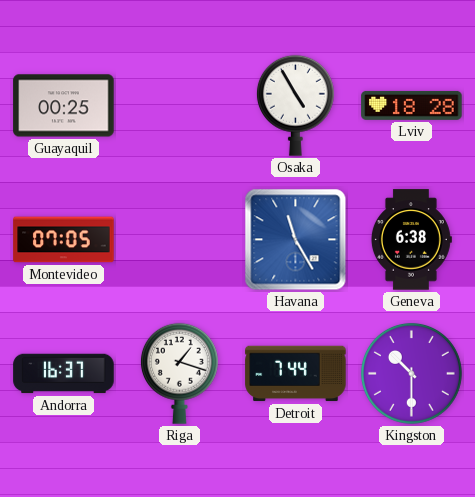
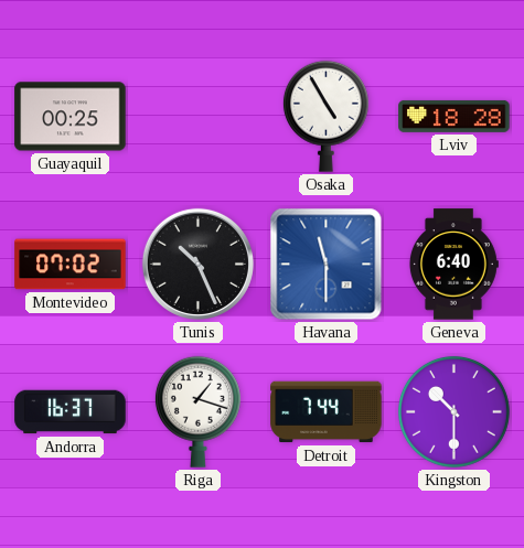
Montevideo: 07:05 -> 07:02
Tunis: none -> 10:26
Havana: 11:25 -> 11:30
Geneva: 6:38 -> 6:40
